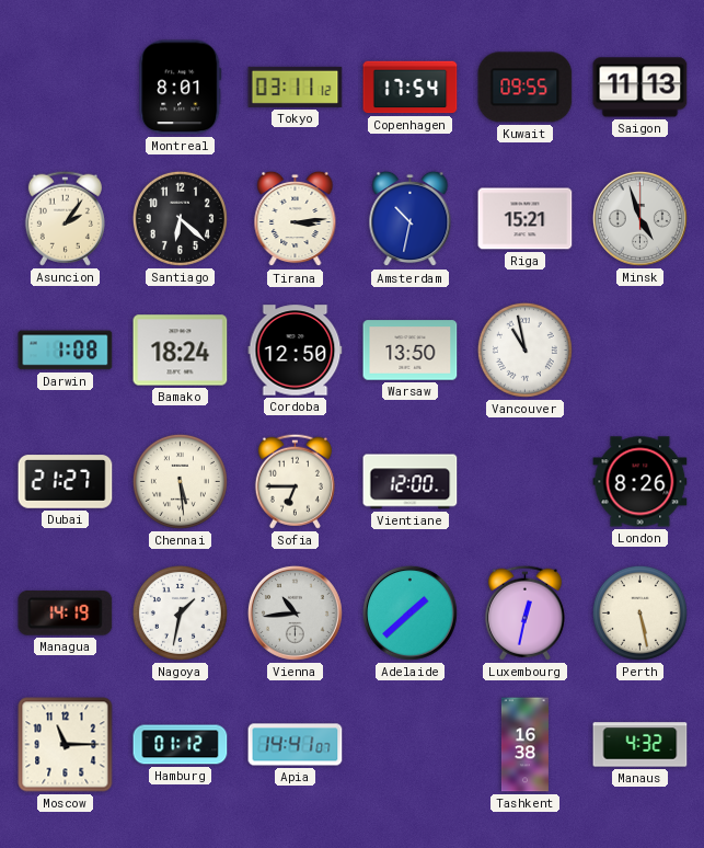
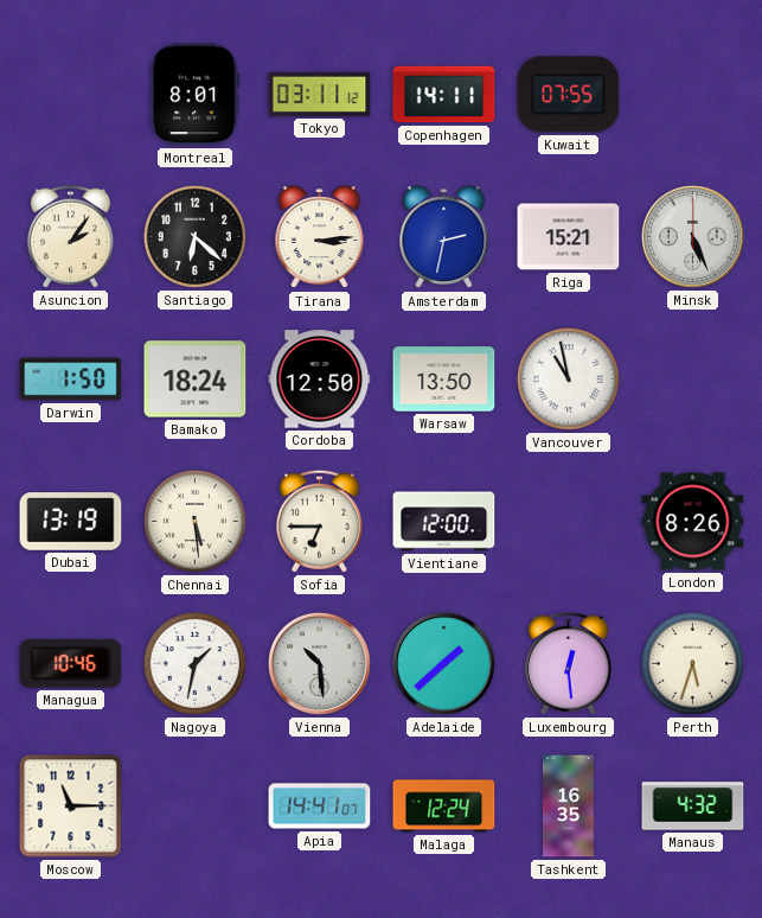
Copenhagen: 17:54 -> 14:11
Kuwait: 09:55 -> 07:55
Saigon: 11:13 -> none
Amsterdam: 10:32 -> 2:32
Minsk: 4:57 -> 5:26
Darwin: 1:08 -> 1:50
Dubai: 21:27 -> 13:19
Managua: 14:19 -> 10:46
Vienna: 10:44 -> 10:29
Luxembourg: 12:32 -> 12:29
Perth: 5:28 -> 5:33
Hamburg: 01:12 -> none
Malaga: none -> 12:24
Tashkent: 16:38 -> 16:35
